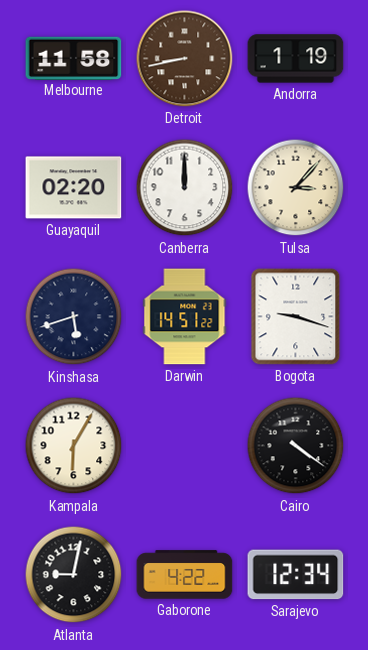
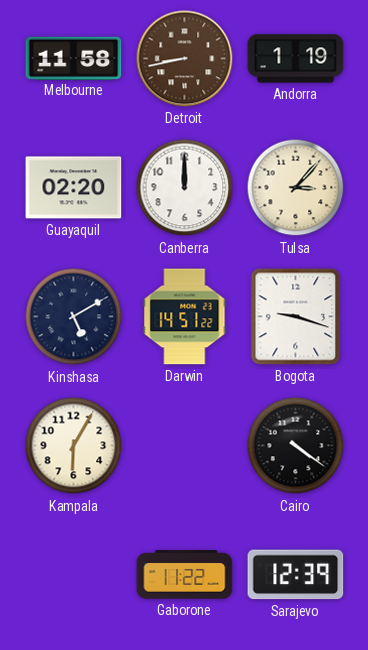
Kinshasa: 5:42 -> 5:10
Atlanta: 9:02 -> none
Gaborone: 4:22 -> 11:22
Sarajevo: 12:34 -> 12:39
